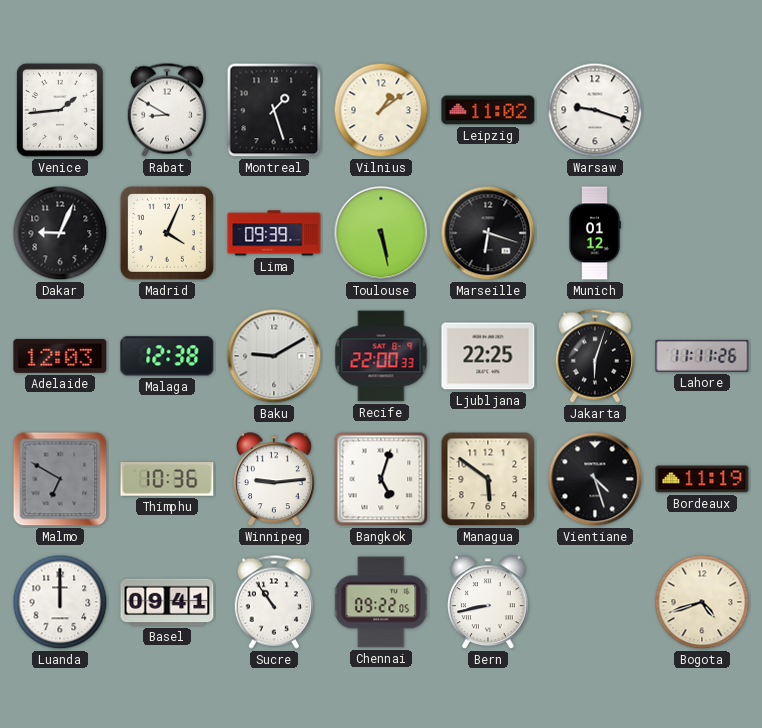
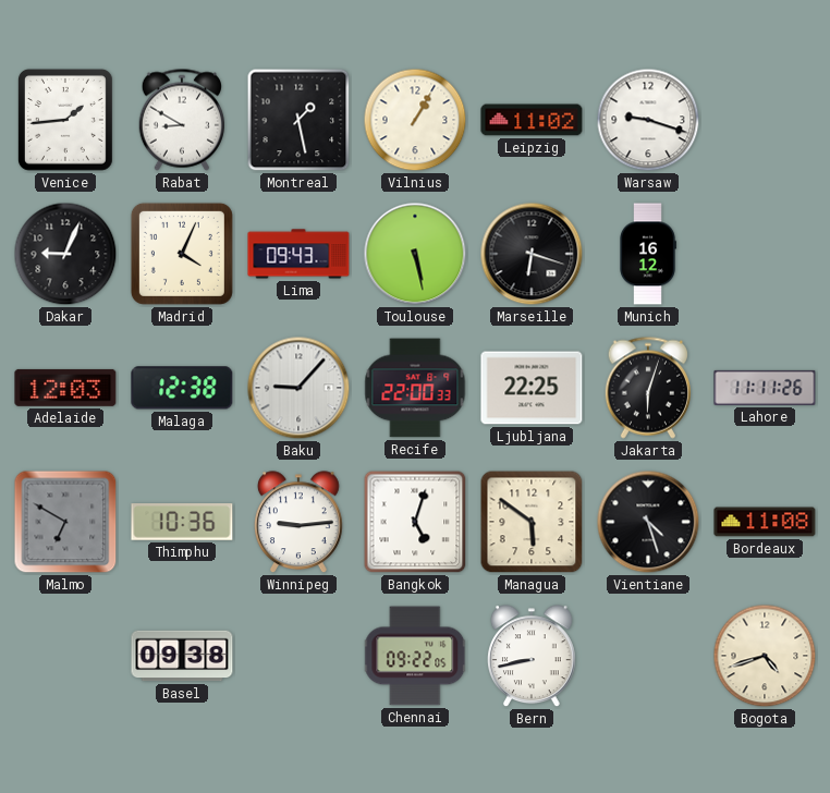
Montreal: 1:27 -> 1:28
Vilnius: 1:09 -> 1:05
Lima: 09:39 -> 09:43
Munich: 01:12 -> 16:12
Baku: 9:10 -> 9:07
Bordeaux: 11:19 -> 11:08
Luanda: 12:00 -> none
Basel: 09:41 -> 09:38
Sucre: 10:54 -> none
